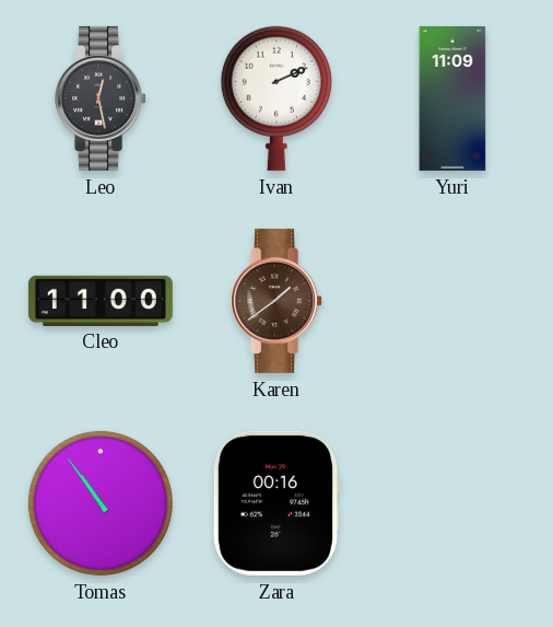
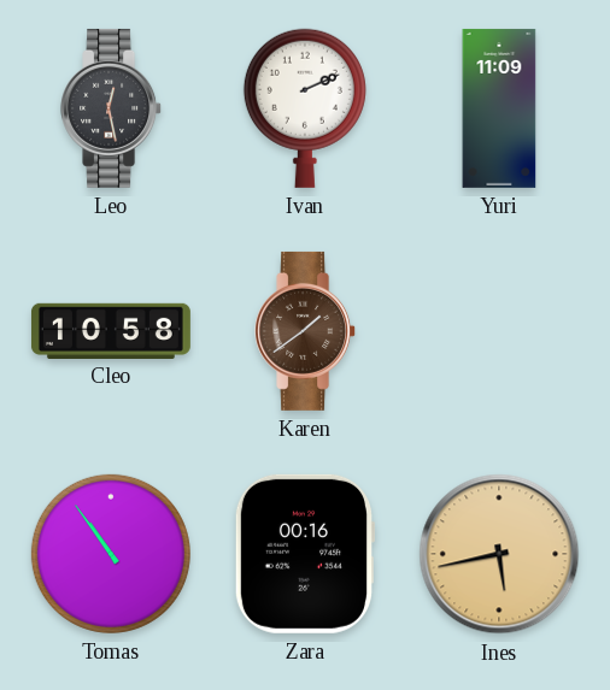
Cleo: 11:00 -> 10:58
Ines: none -> 5:43
